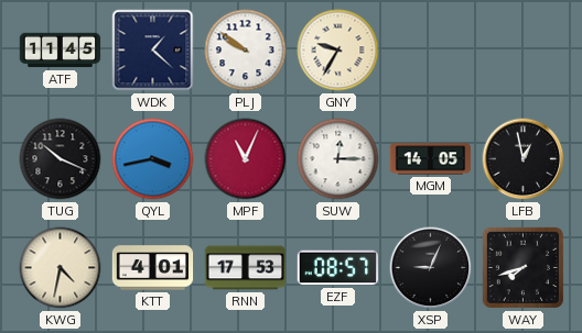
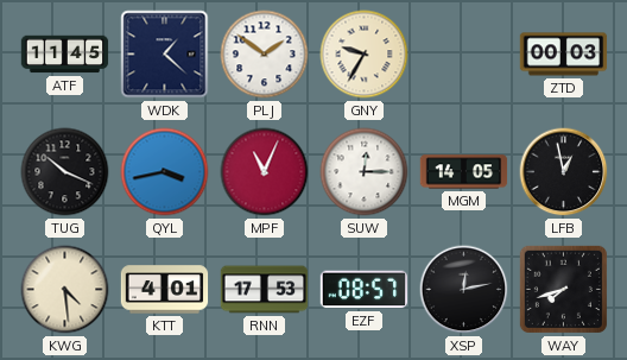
PLJ: 9:51 -> 1:51
ZTD: none -> 00:03
KWG: 4:32 -> 4:29
XSP: 9:04 -> 12:13
